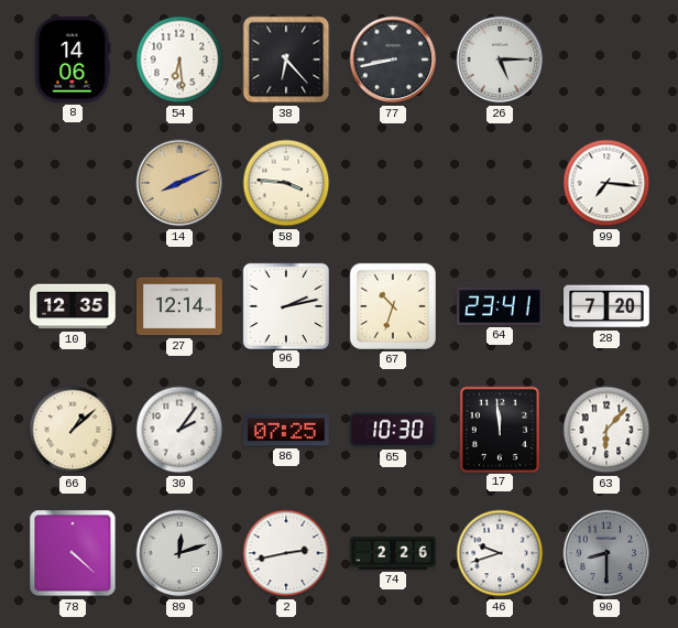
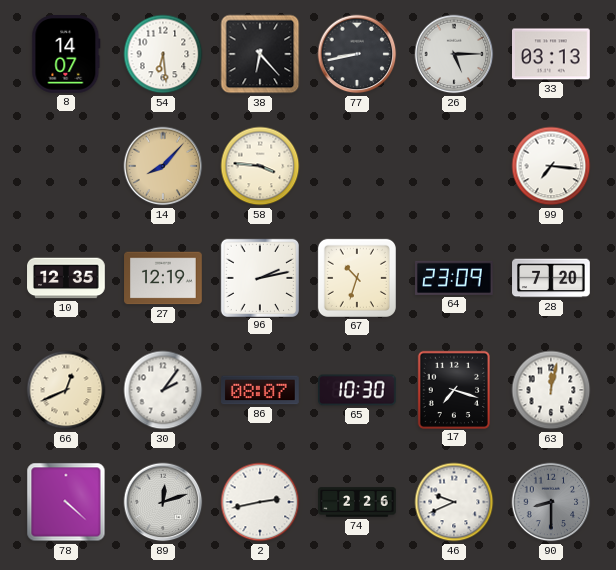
8: 14:06 -> 14:07
33: none -> 03:13
14: 8:11 -> 8:07
27: 12:14 -> 12:19
64: 23:41 -> 23:09
66: 1:08 -> 12:41
86: 07:25 -> 08:07
17: 11:59 -> 7:18
63: 6:07 -> 12:02
46: 9:42 -> 9:41
